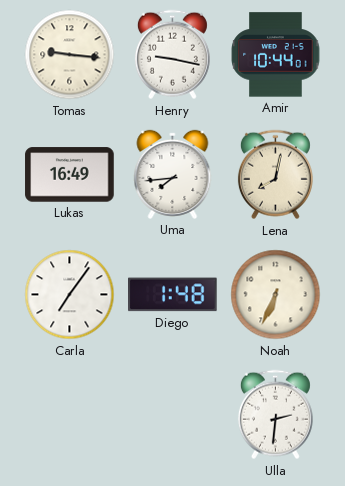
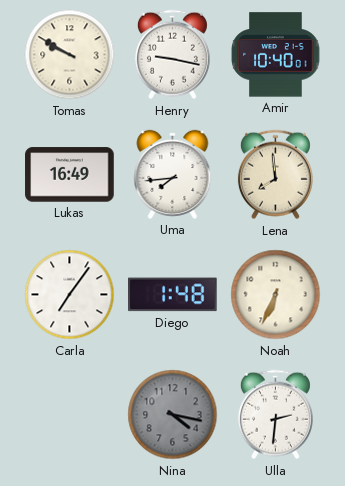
Tomas: 9:16 -> 9:50
Amir: 10:44 -> 10:40
Lena: 8:02 -> 7:59
Nina: none -> 4:17
